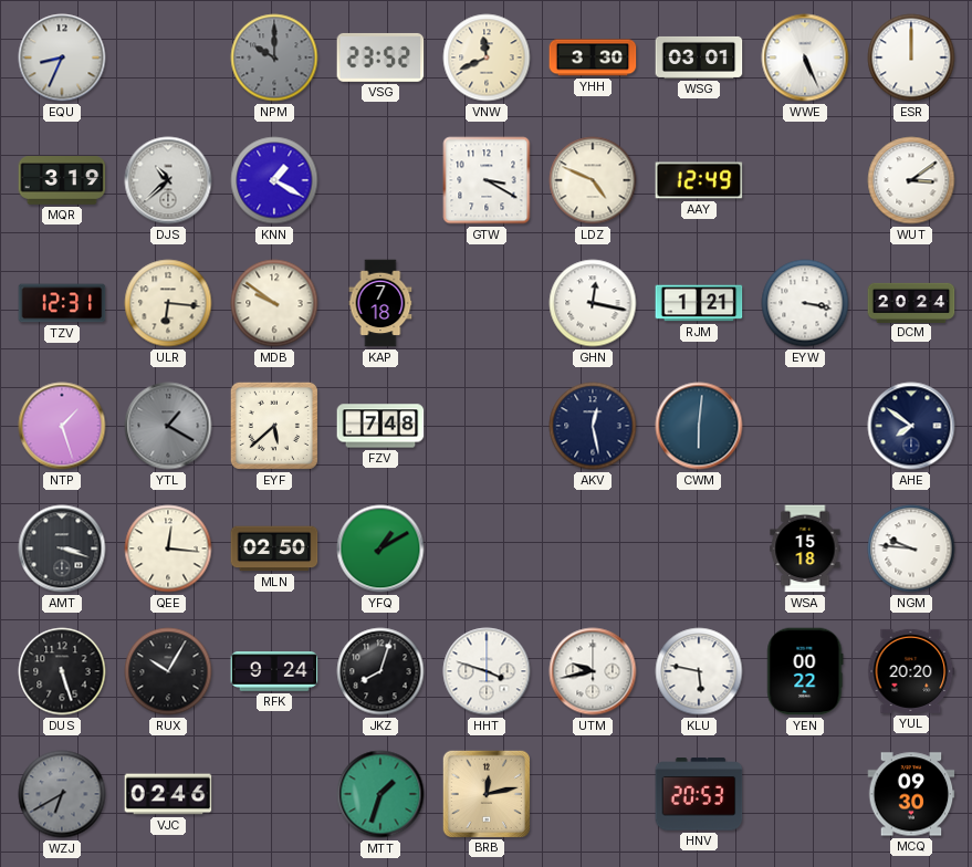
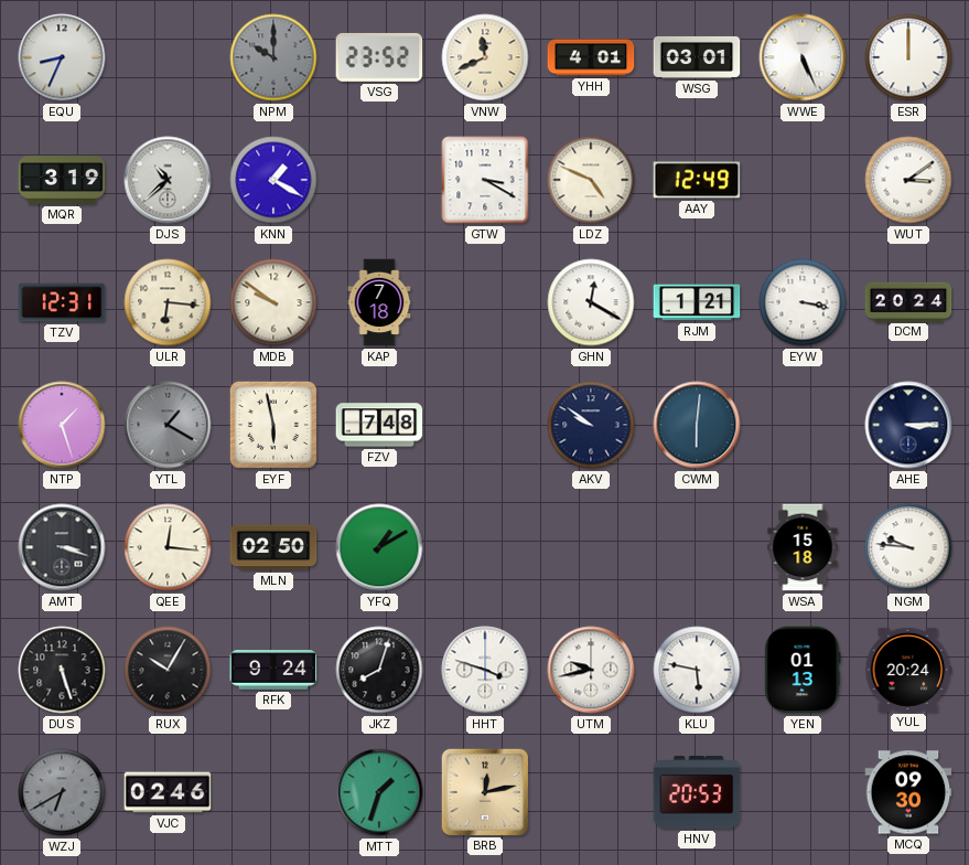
YHH: 3:30 -> 4:01
GHN: 12:17 -> 12:20
EYF: 5:38 -> 5:58
AKV: 12:28 -> 9:51
AHE: 7:51 -> 3:15
YEN: 00:22 -> 01:13
YUL: 20:20 -> 20:24
